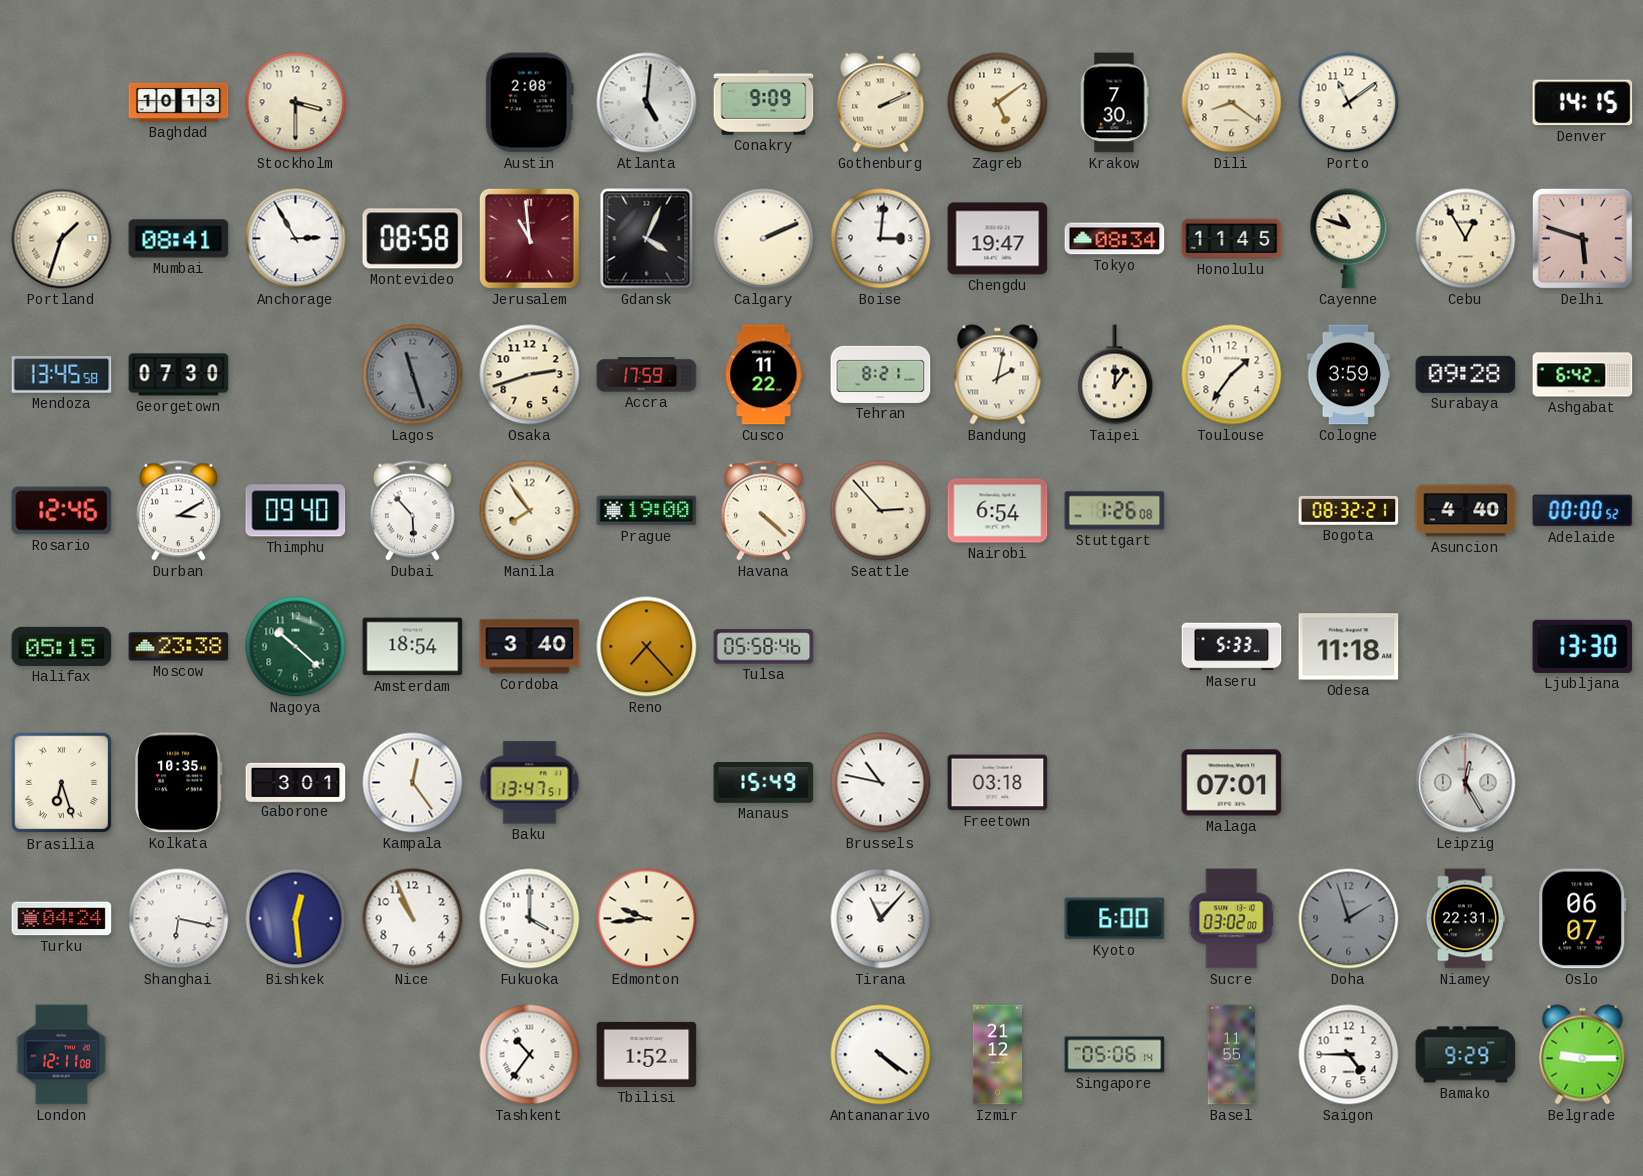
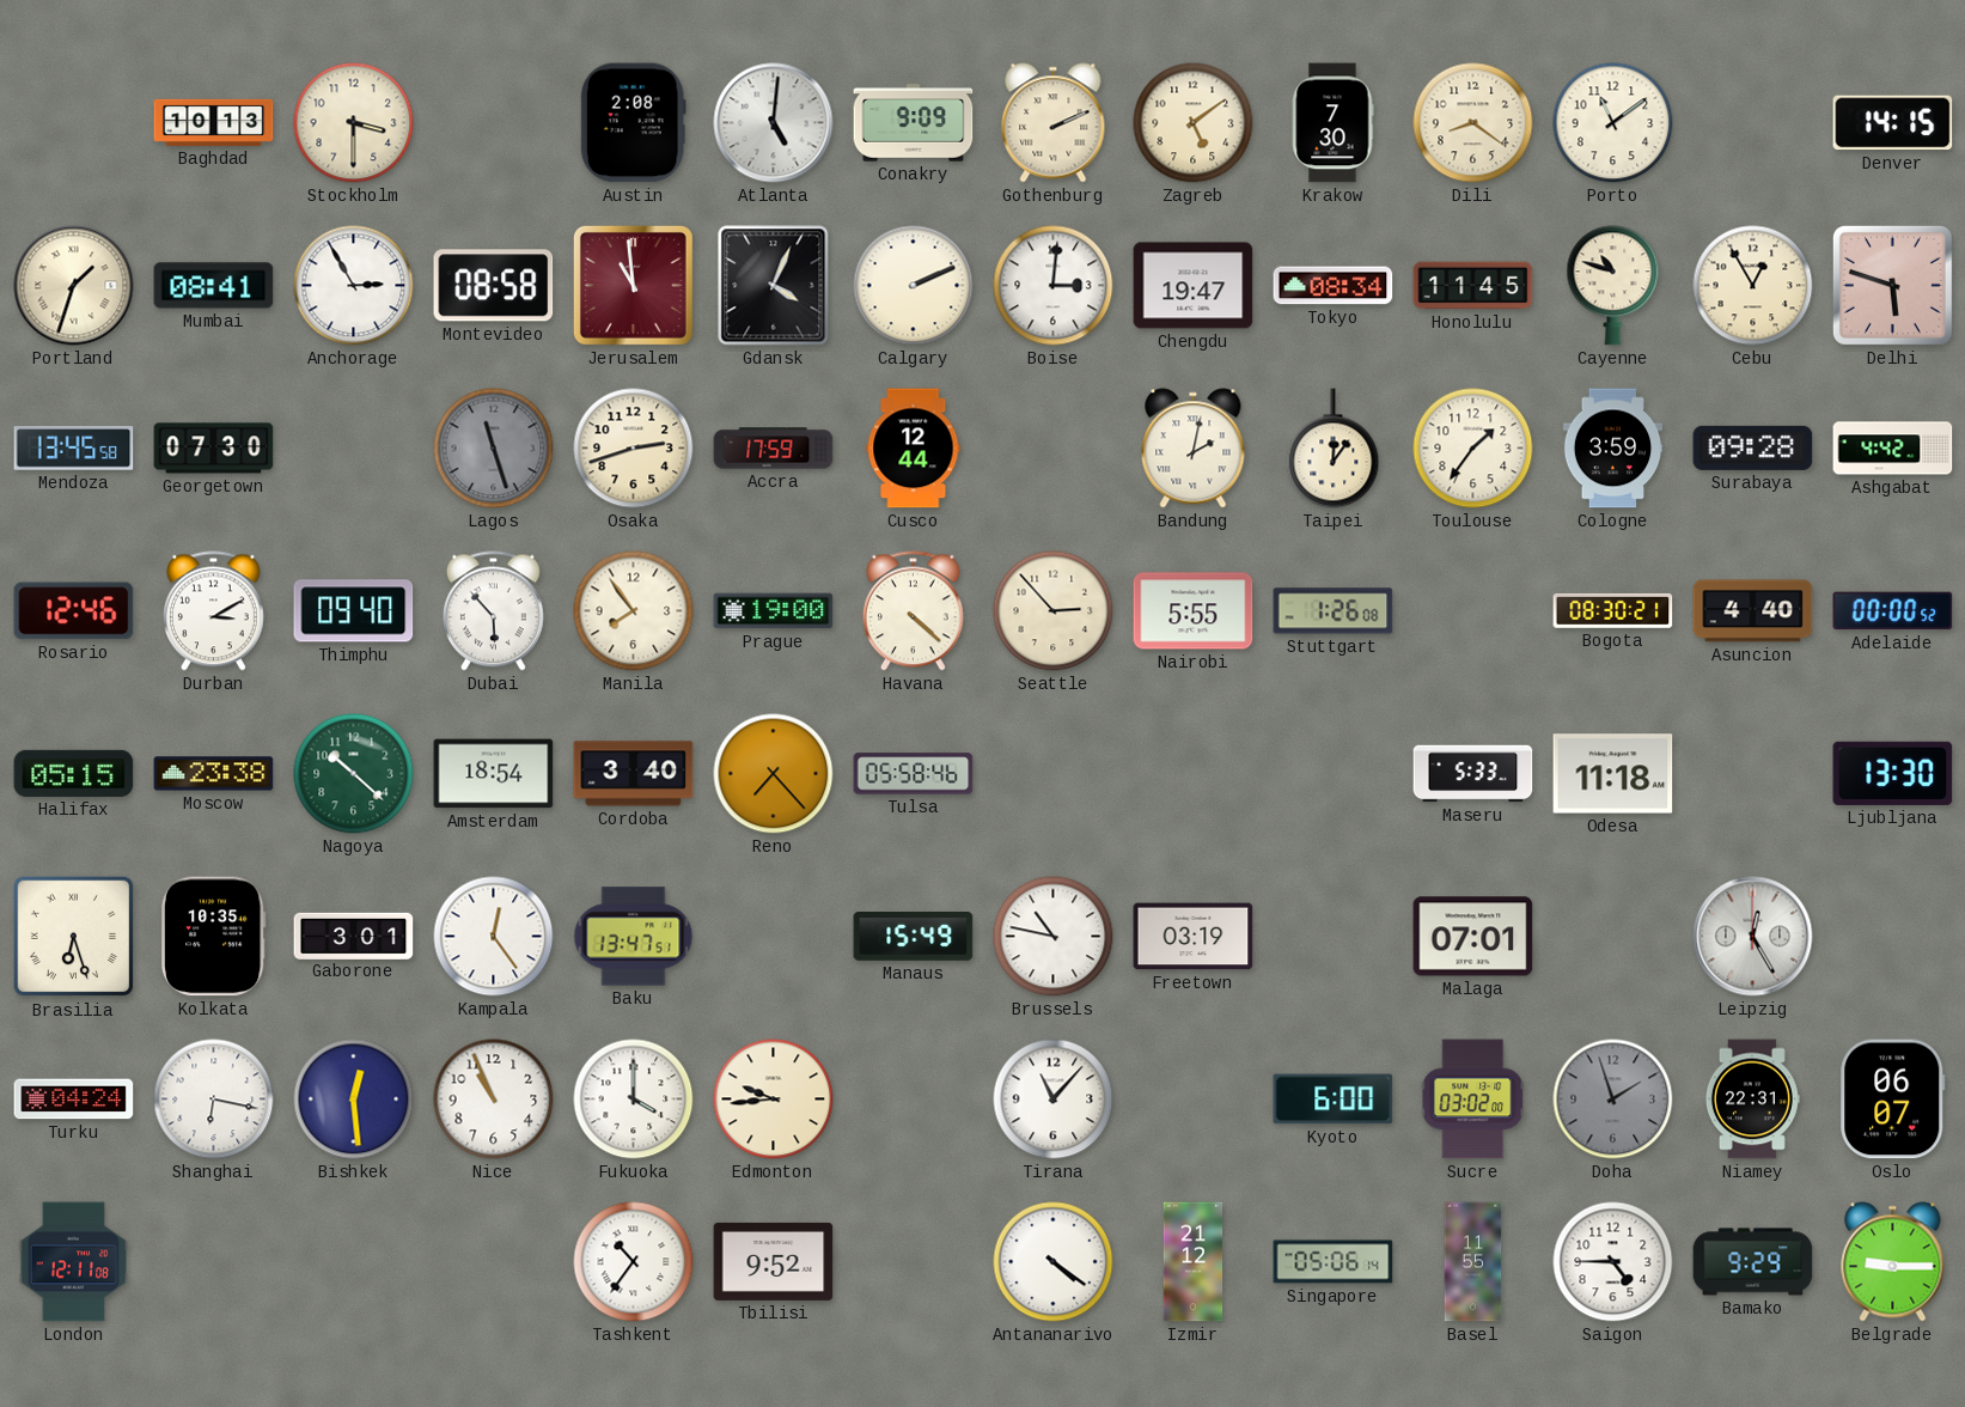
Cusco: 11:22 -> 12:44
Tehran: 8:21 -> none
Ashgabat: 6:42 -> 4:42
Nairobi: 6:54 -> 5:55
Bogota: 08:32 -> 08:30
Freetown: 03:18 -> 03:19
Tbilisi: 1:52 -> 9:52
